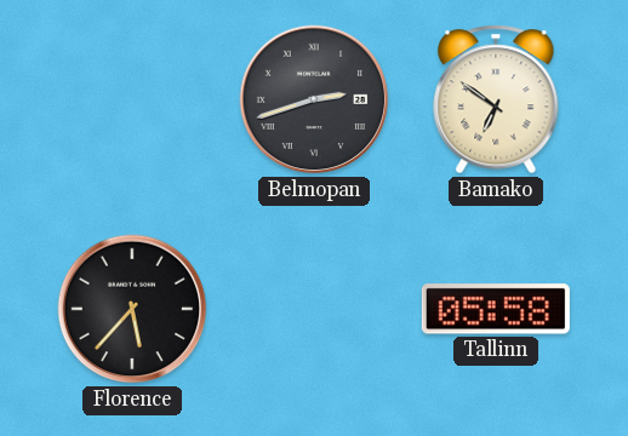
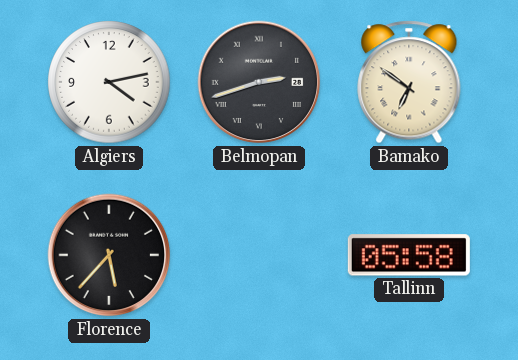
Algiers: none -> 4:13
